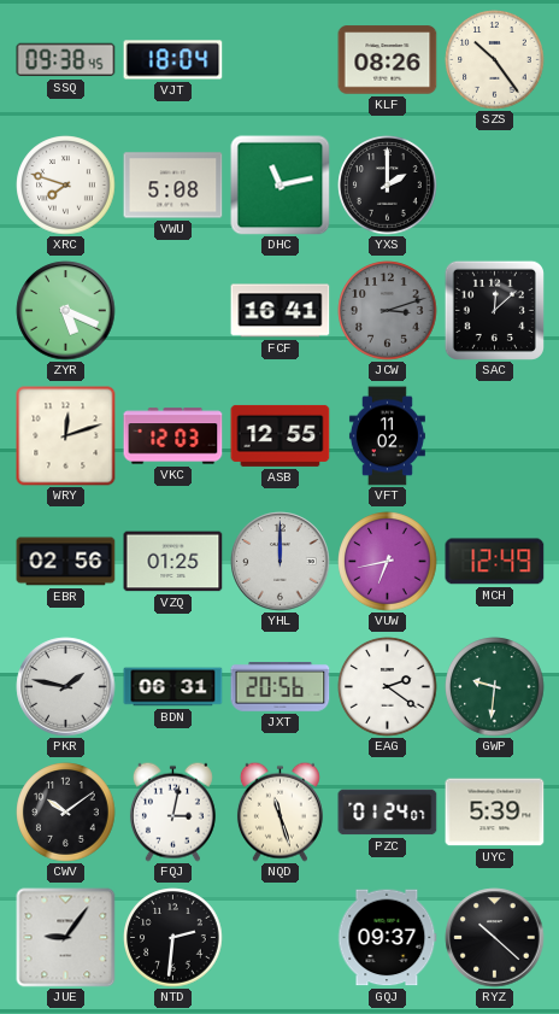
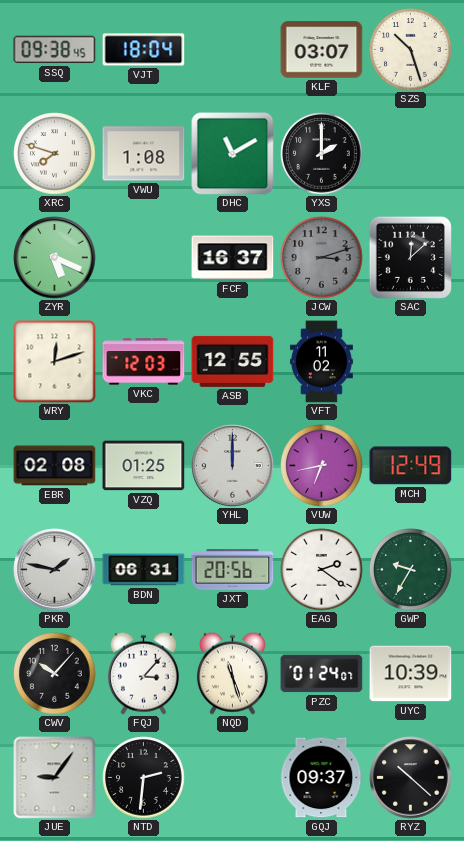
KLF: 08:26 -> 03:07
SZS: 10:24 -> 10:27
VWU: 5:08 -> 1:08
DHC: 11:13 -> 11:10
FCF: 16:41 -> 16:37
EBR: 02:56 -> 02:08
GWP: 9:31 -> 9:35
CWV: 10:09 -> 10:07
FQJ: 3:02 -> 3:07
UYC: 5:39 -> 10:39
